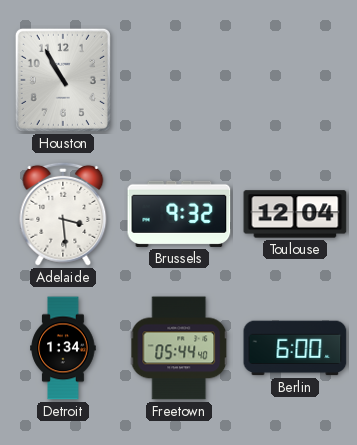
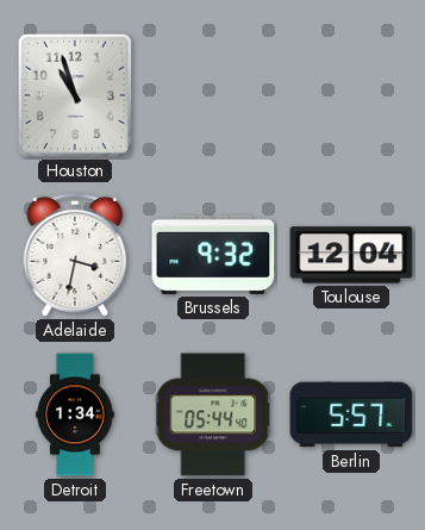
Houston: 10:55 -> 10:57
Adelaide: 3:29 -> 3:32
Berlin: 6:00 -> 5:57
